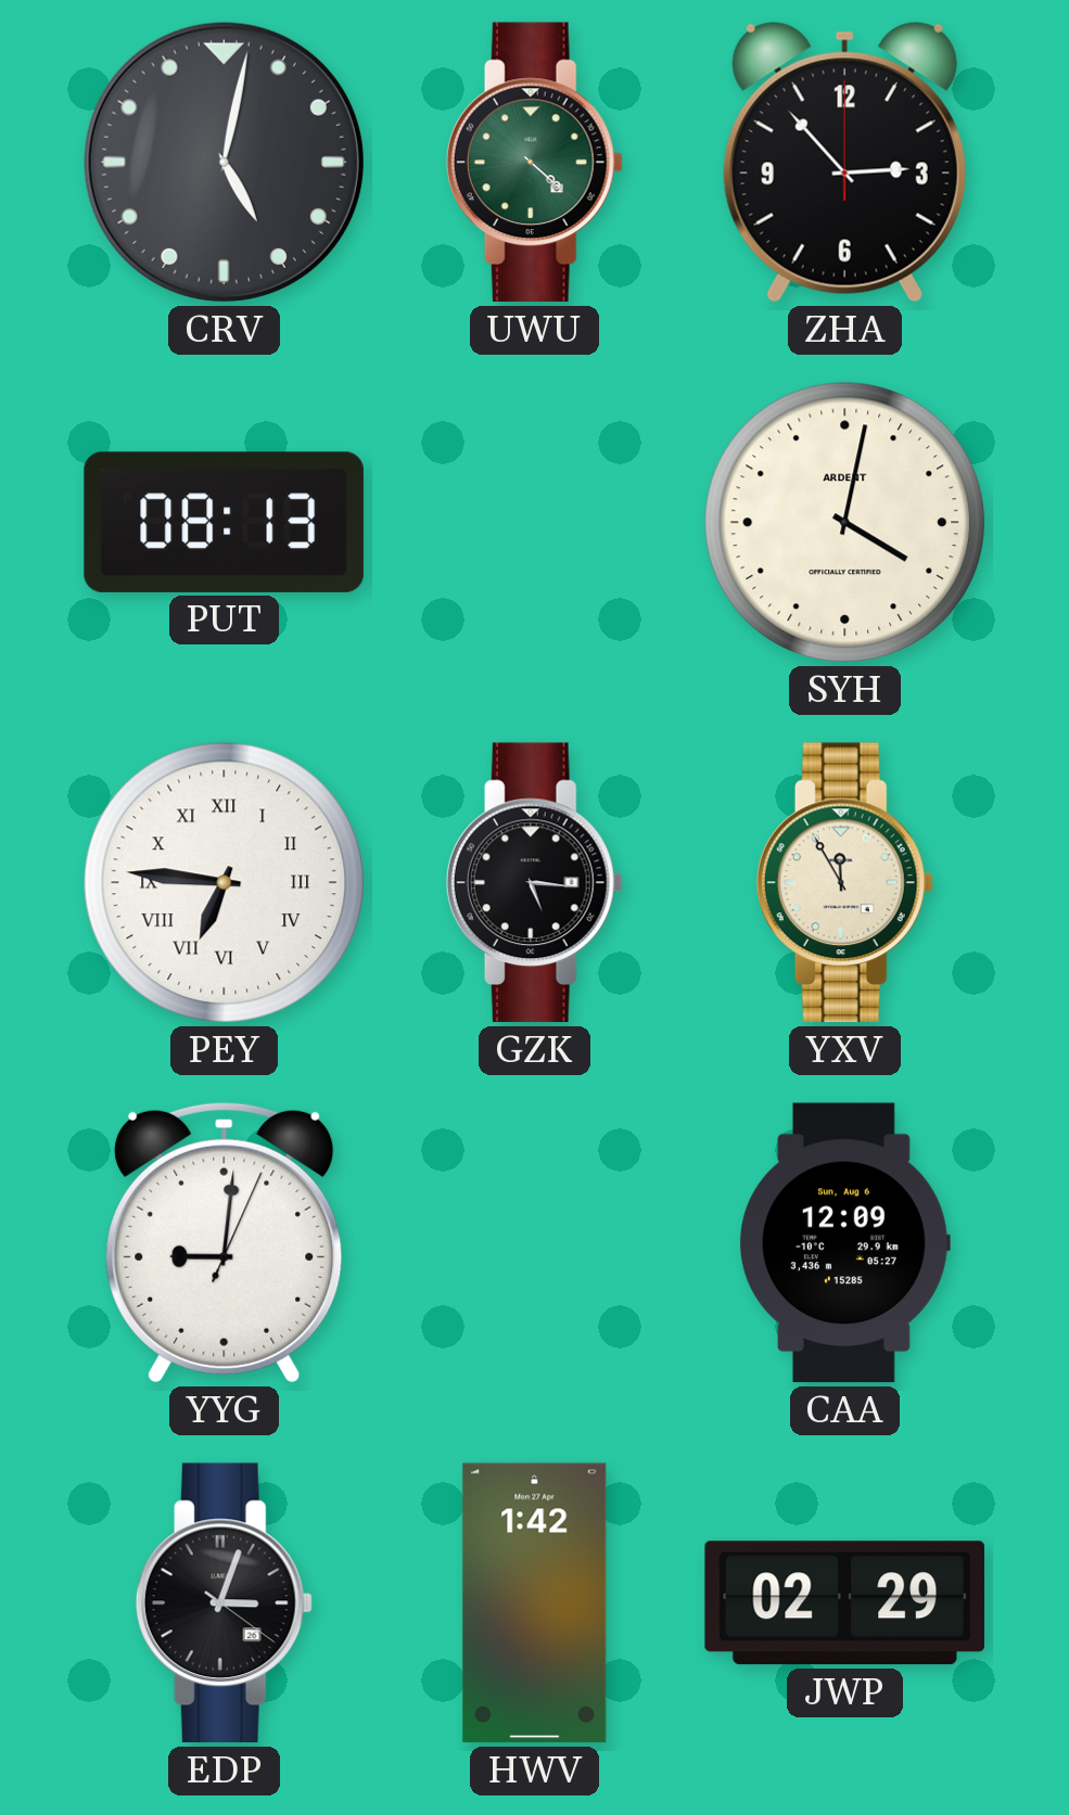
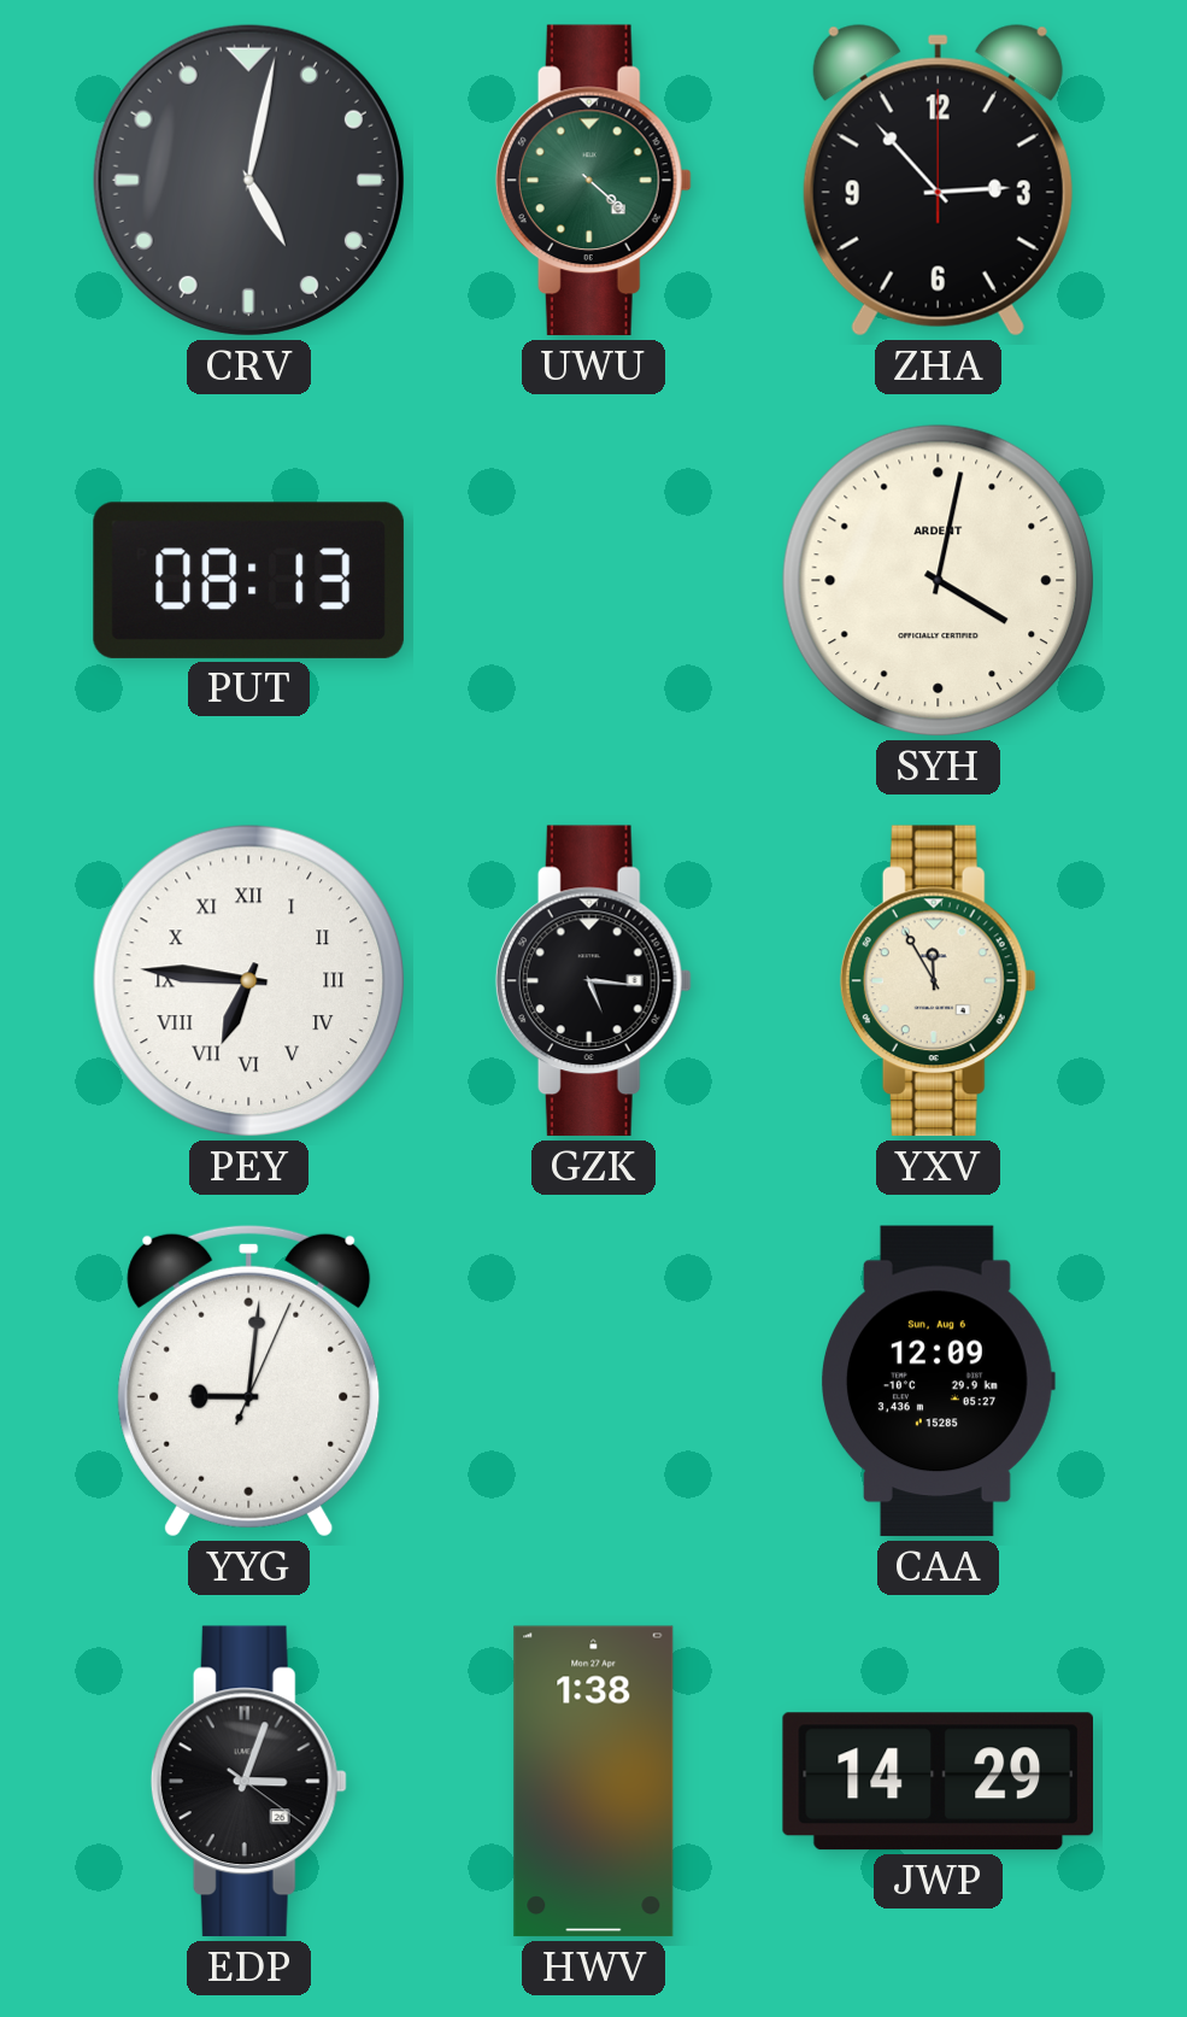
HWV: 1:42 -> 1:38
JWP: 02:29 -> 14:29
